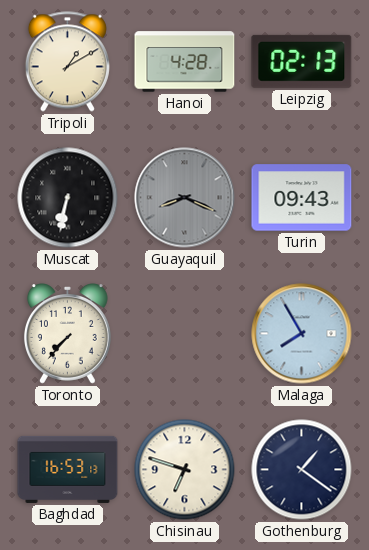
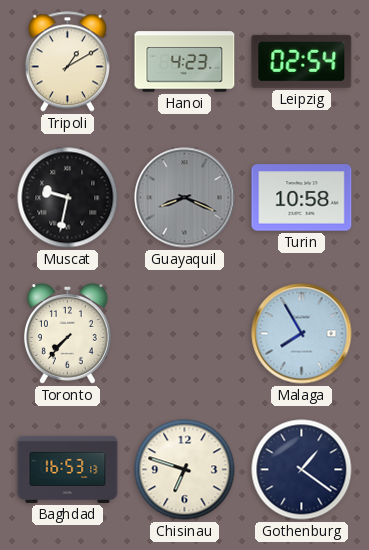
Hanoi: 4:28 -> 4:23
Leipzig: 02:13 -> 02:54
Muscat: 6:32 -> 9:32
Turin: 09:43 -> 10:58
